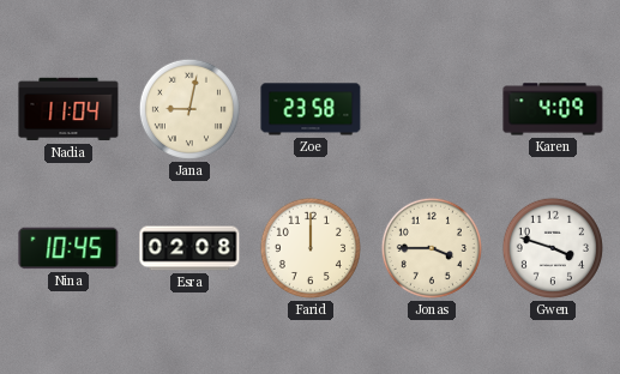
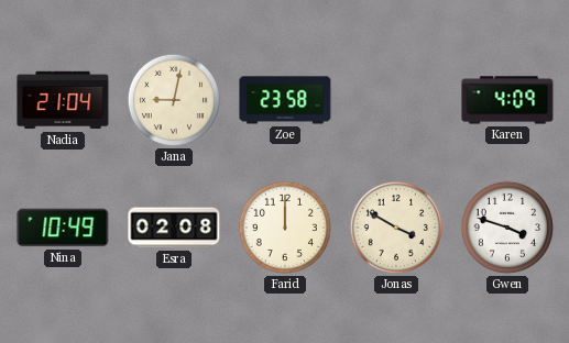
Nadia: 11:04 -> 21:04
Nina: 10:45 -> 10:49
Jonas: 3:45 -> 3:50
